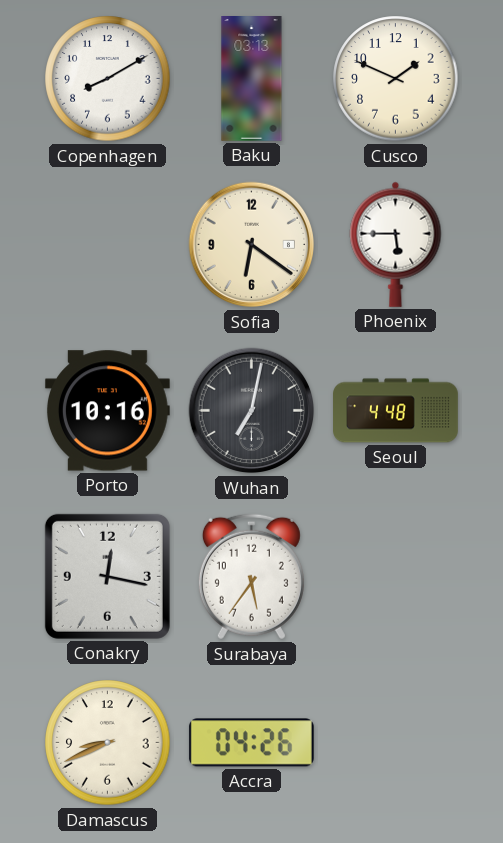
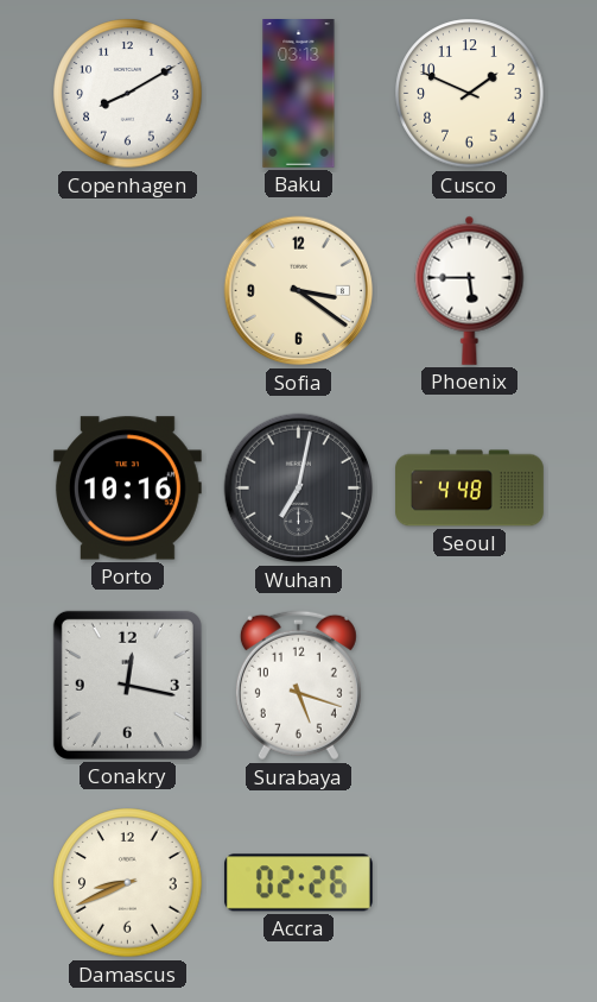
Sofia: 6:21 -> 3:21
Surabaya: 5:36 -> 5:18
Accra: 04:26 -> 02:26
